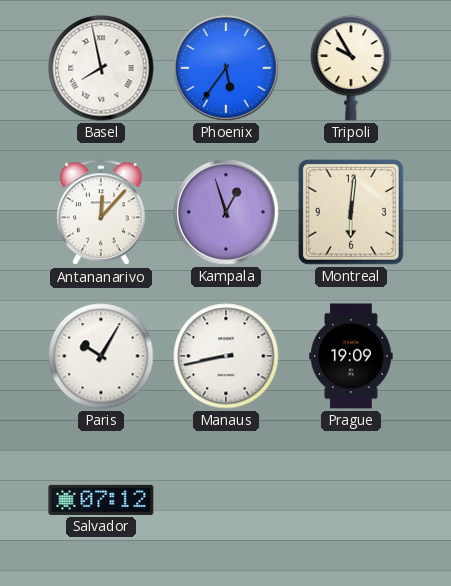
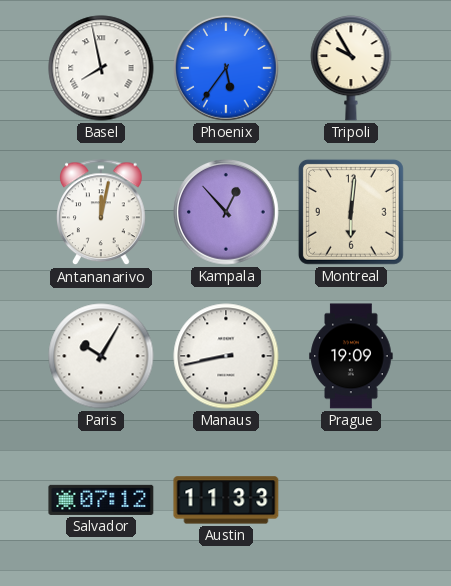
Antananarivo: 12:07 -> 12:02
Kampala: 12:57 -> 12:53
Austin: none -> 11:33
